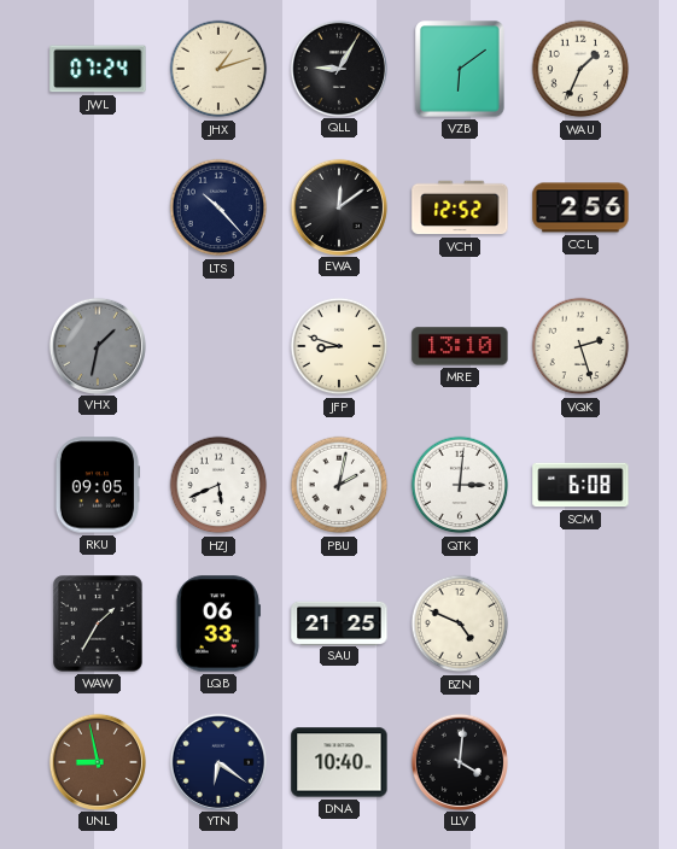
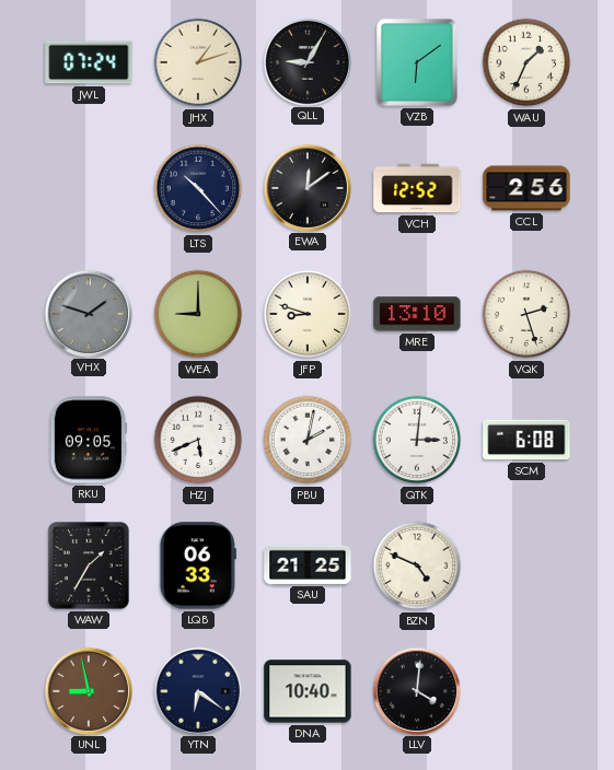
VHX: 1:32 -> 1:48
WEA: none -> 9:00
